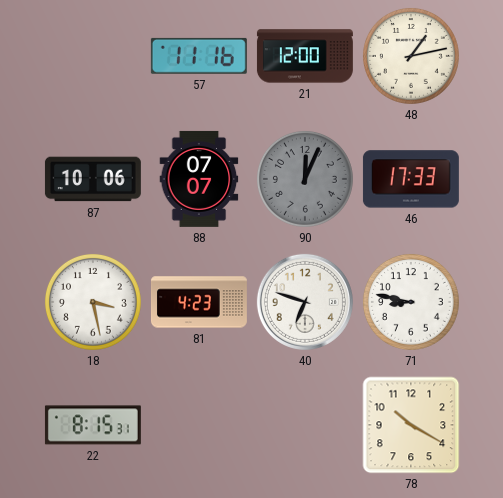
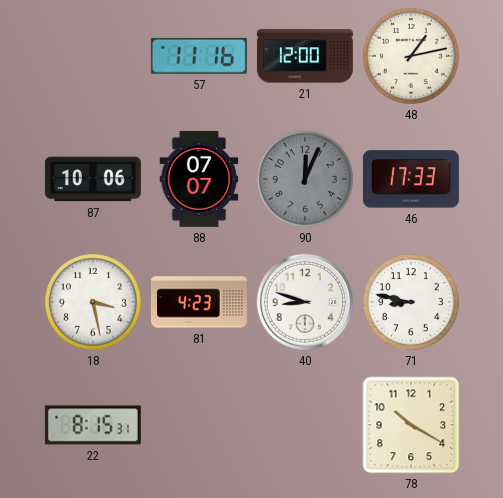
40: 6:48 -> 8:48
